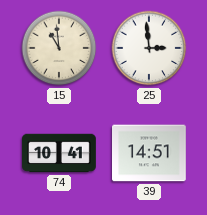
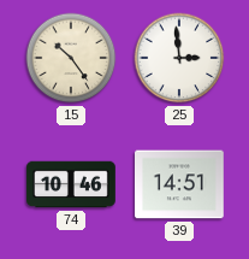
15: 10:59 -> 10:24
74: 10:41 -> 10:46
